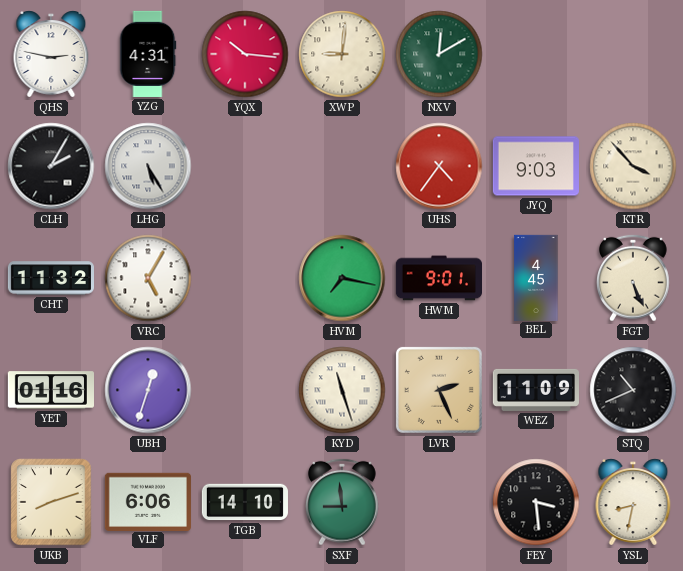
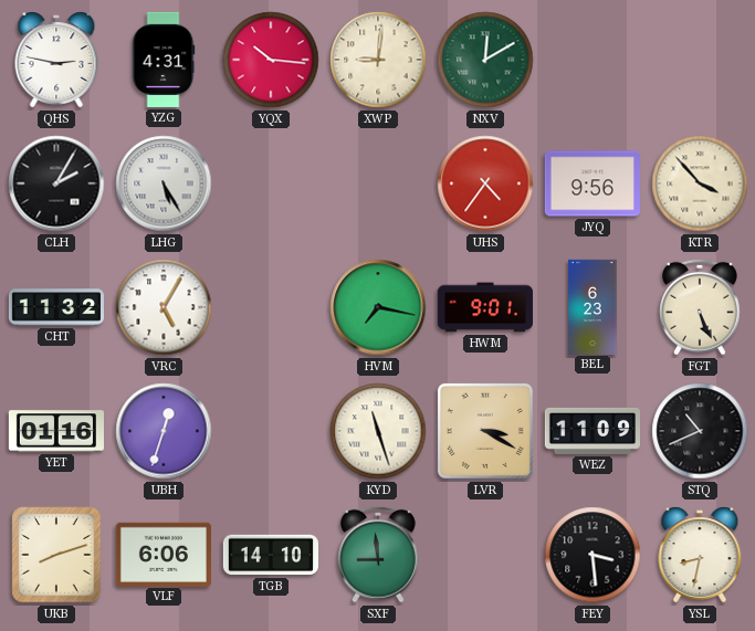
JYQ: 9:03 -> 9:56
BEL: 4:45 -> 6:23
LVR: 2:26 -> 3:20
